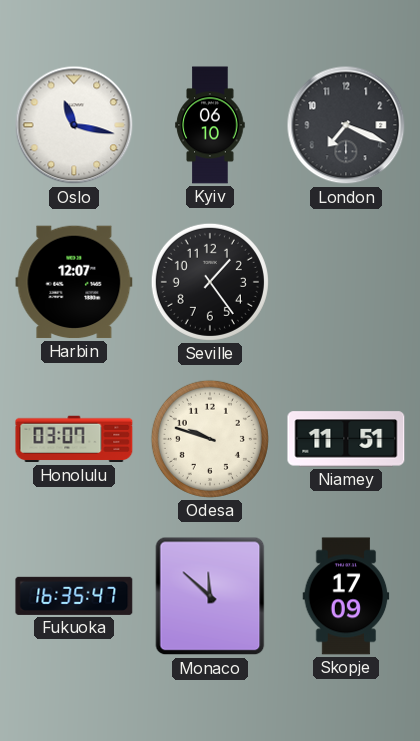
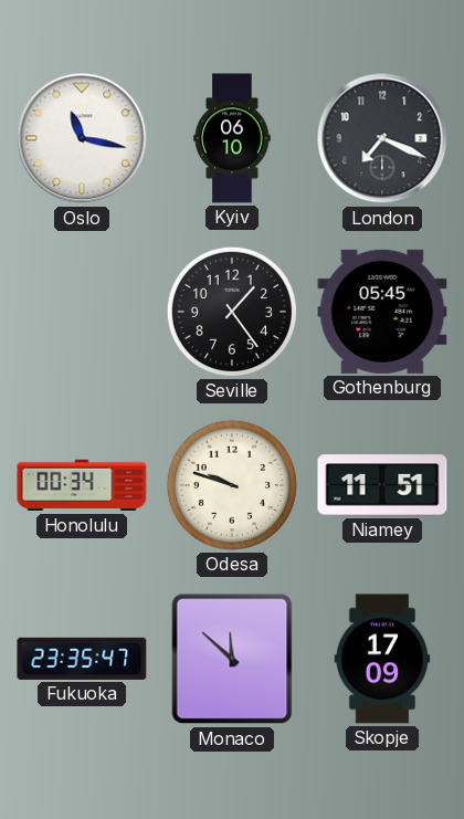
Harbin: 12:07 -> none
Gothenburg: none -> 05:45
Honolulu: 03:07 -> 00:34
Fukuoka: 16:35 -> 23:35
